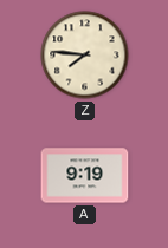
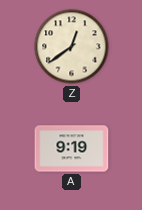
Z: 7:46 -> 12:39
